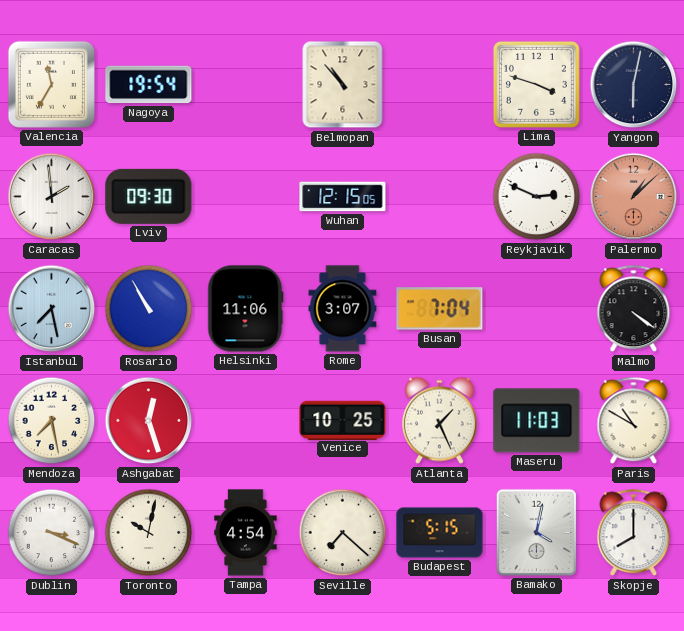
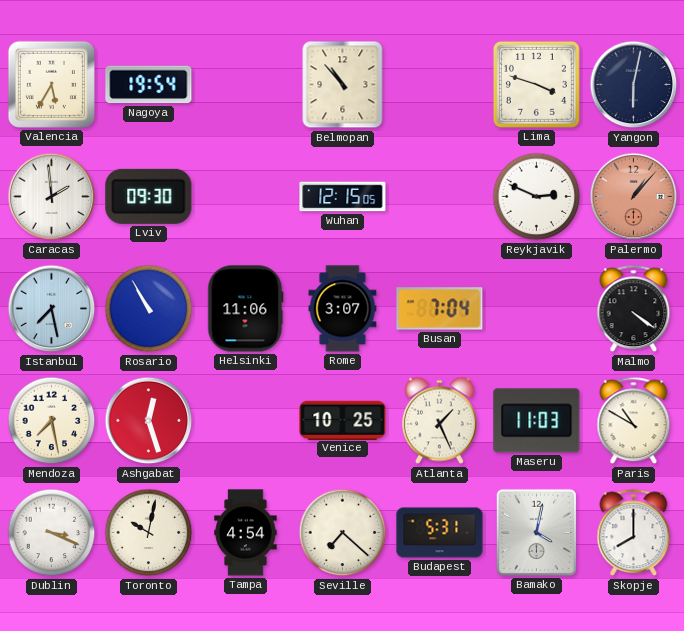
Valencia: 11:35 -> 5:35
Palermo: 1:08 -> 1:07
Budapest: 5:15 -> 5:31
